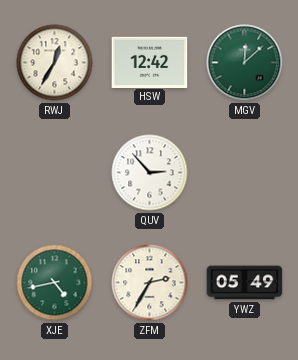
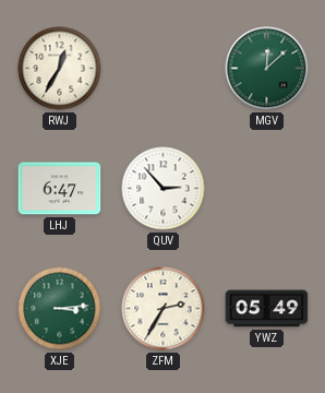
HSW: 12:42 -> none
LHJ: none -> 6:47
XJE: 4:43 -> 3:14
